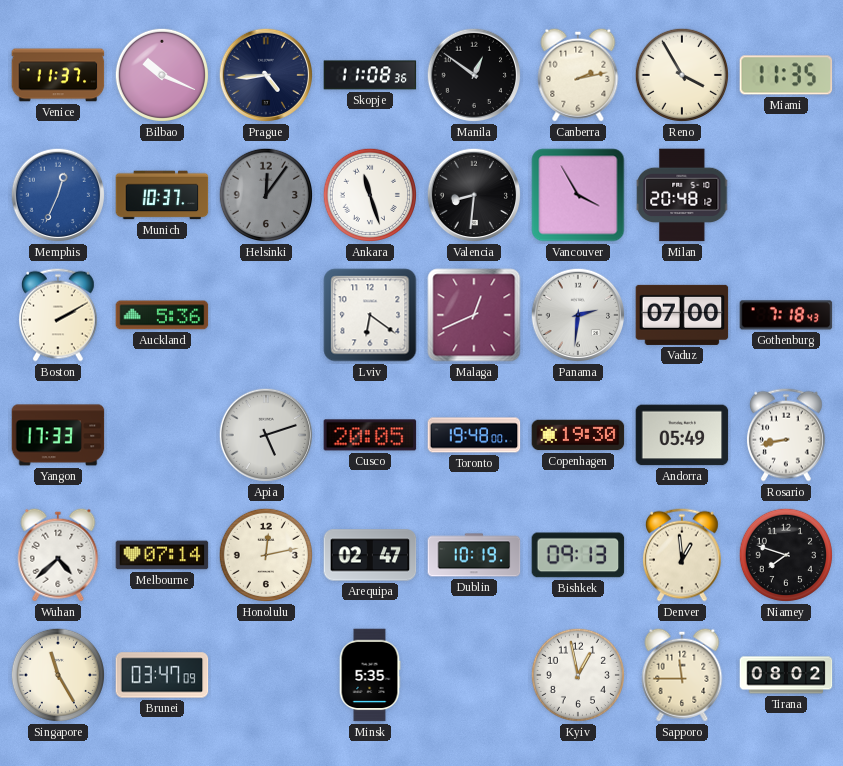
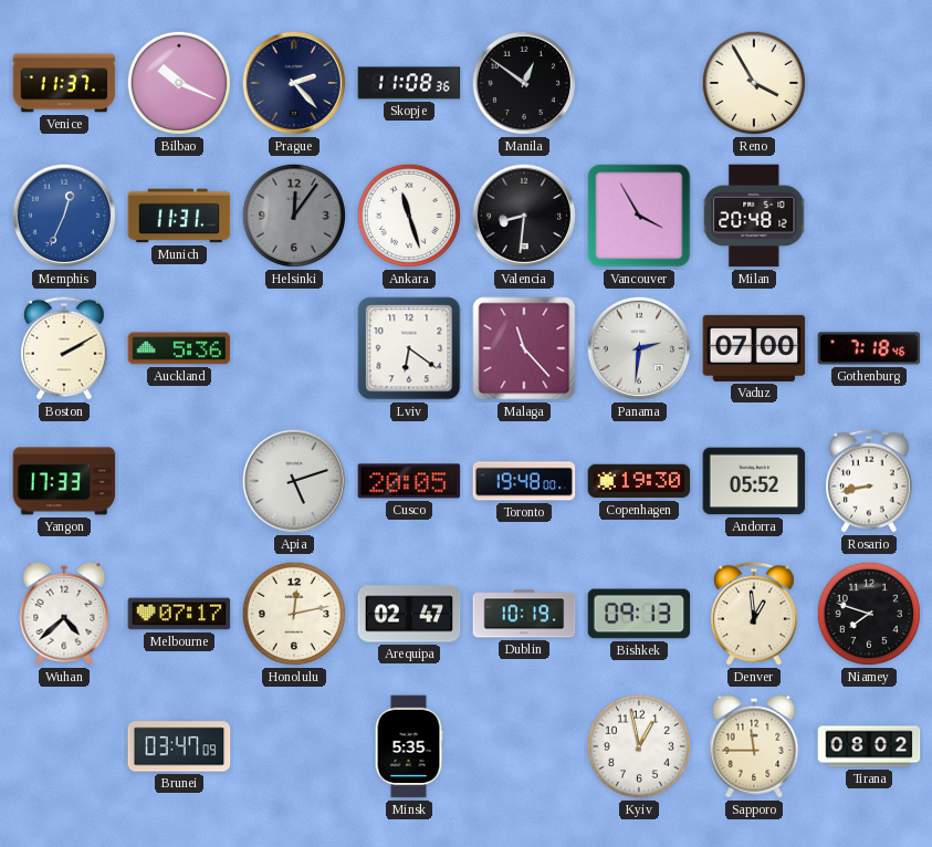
Prague: 4:44 -> 2:23
Canberra: 2:13 -> none
Miami: 11:35 -> none
Munich: 10:37 -> 11:31
Malaga: 12:41 -> 11:23
Gothenburg: 7:18:43 -> 7:18:46
Andorra: 05:49 -> 05:52
Melbourne: 07:14 -> 07:17
Singapore: 11:25 -> none
